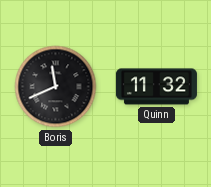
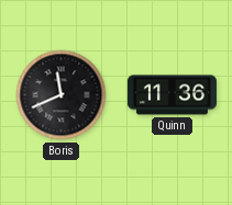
Quinn: 11:32 -> 11:36
